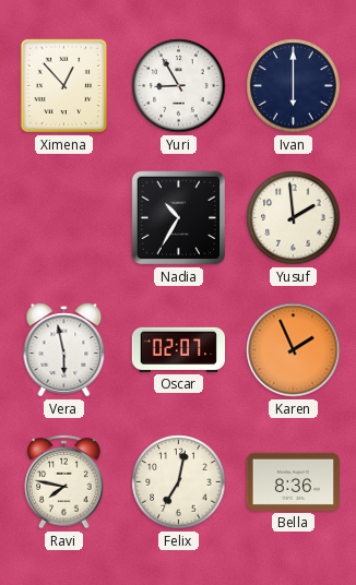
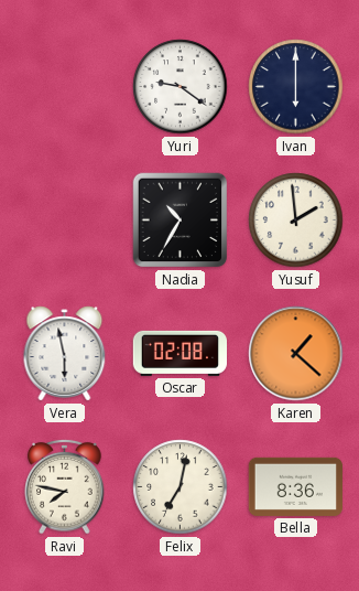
Ximena: 12:53 -> none
Yuri: 8:55 -> 9:21
Oscar: 02:07 -> 02:08
Karen: 1:56 -> 1:22
